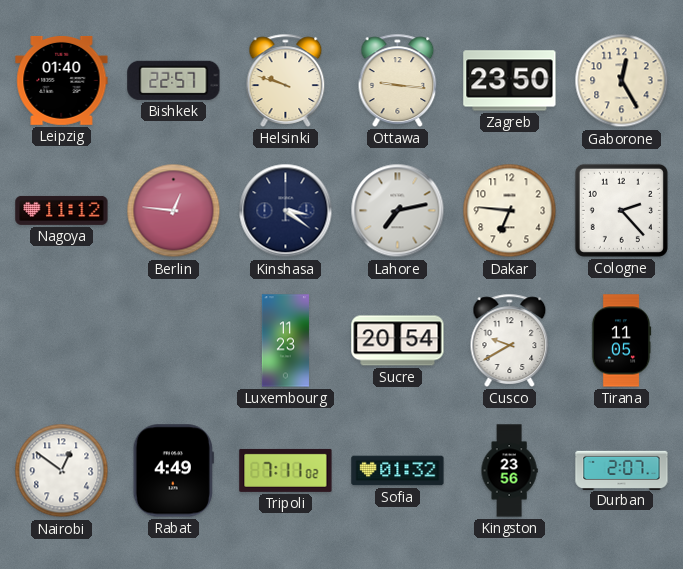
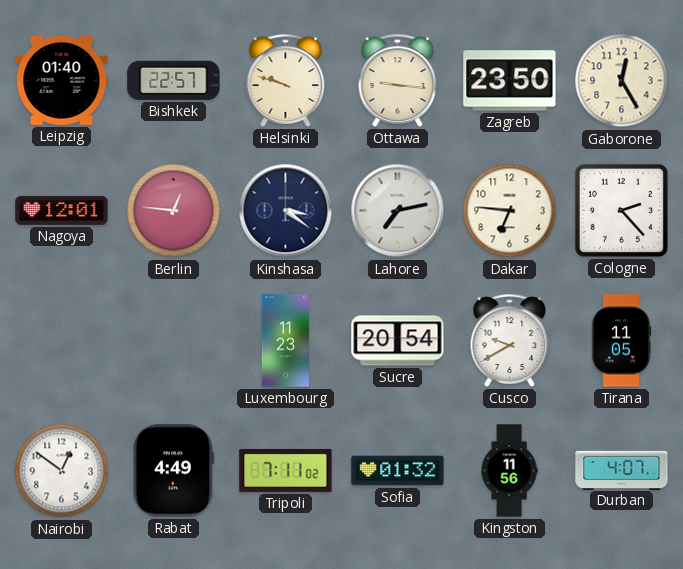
Nagoya: 11:12 -> 12:01
Kingston: 23:56 -> 11:56
Durban: 2:07 -> 4:07
